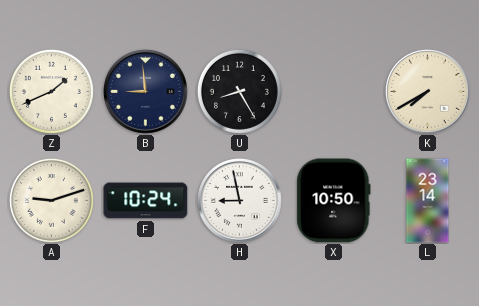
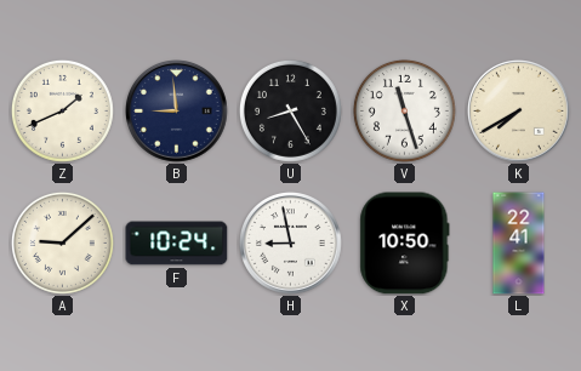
V: none -> 11:27
A: 9:12 -> 9:08
L: 23:14 -> 22:41
